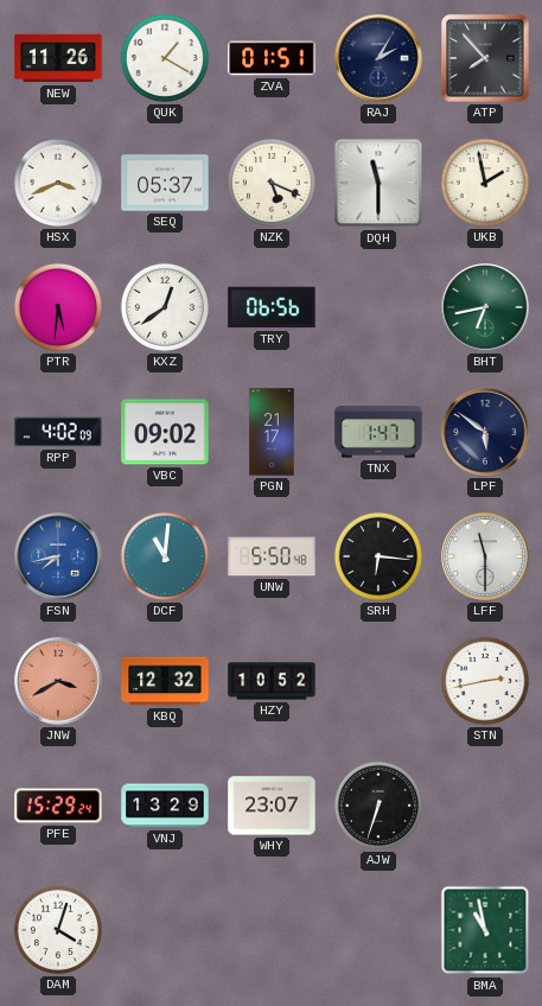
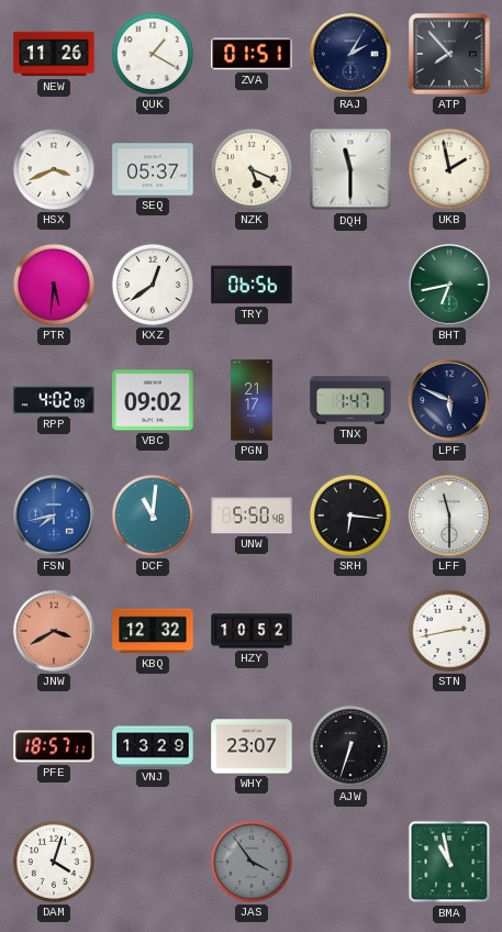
LPF: 5:51 -> 5:49
PFE: 15:29 -> 18:57
JAS: none -> 3:54
